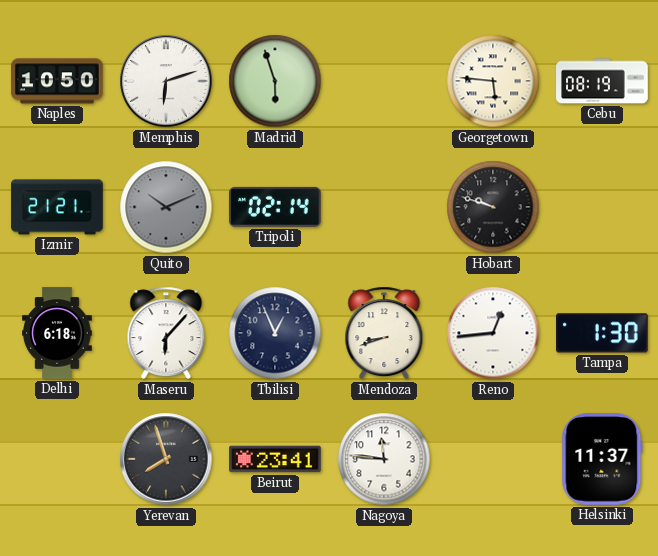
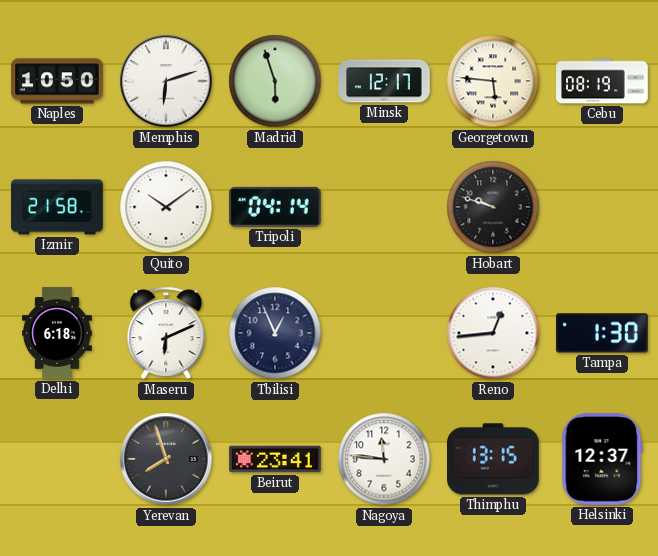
Minsk: none -> 12:17
Izmir: 21:21 -> 21:58
Quito: 10:11 -> 10:09
Quito dial: grey -> white
Tripoli: 02:14 -> 04:14
Maseru: 6:07 -> 6:11
Mendoza: 8:42 -> none
Thimphu: none -> 13:15
Helsinki: 11:37 -> 12:37
